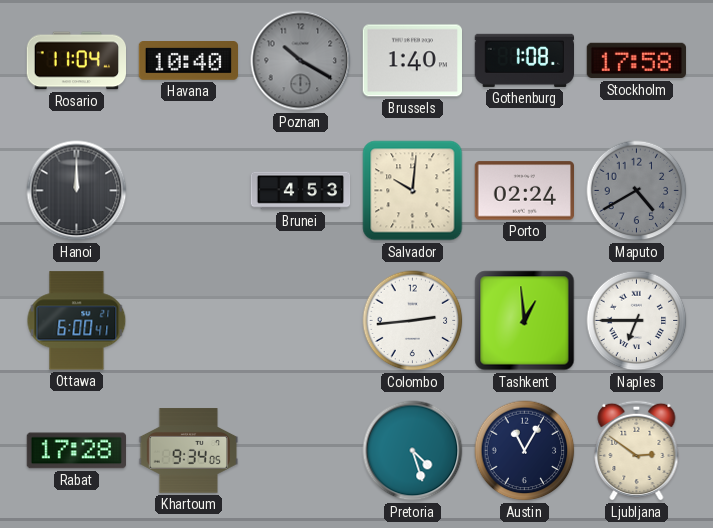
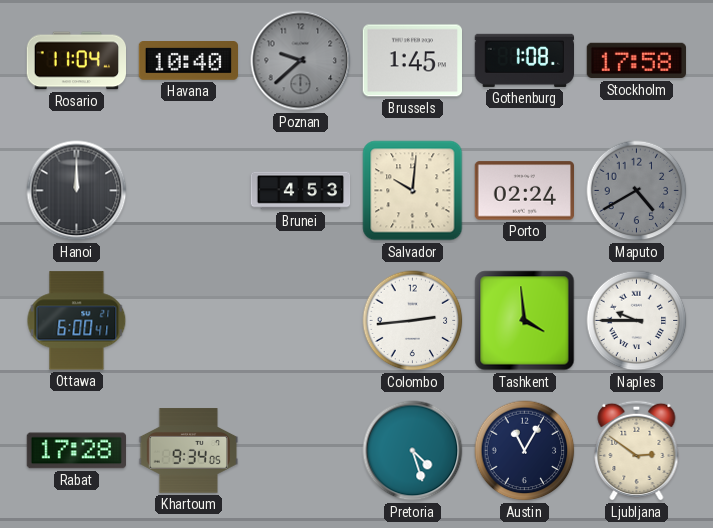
Poznan: 10:20 -> 9:38
Brussels: 1:40 -> 1:45
Tashkent: 12:59 -> 3:59
Naples: 6:45 -> 9:45
